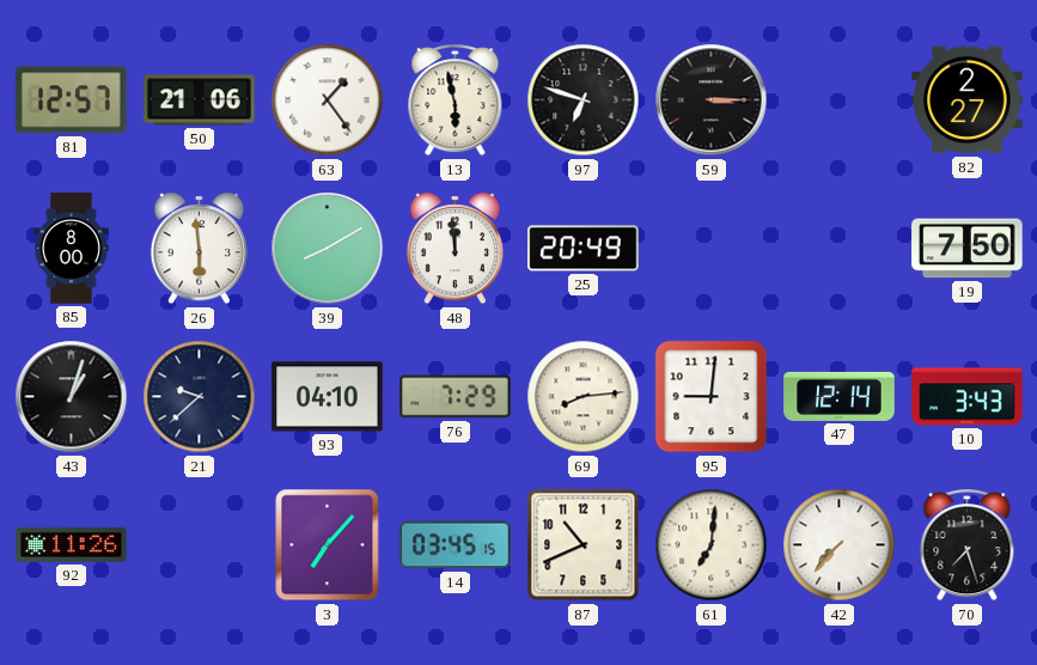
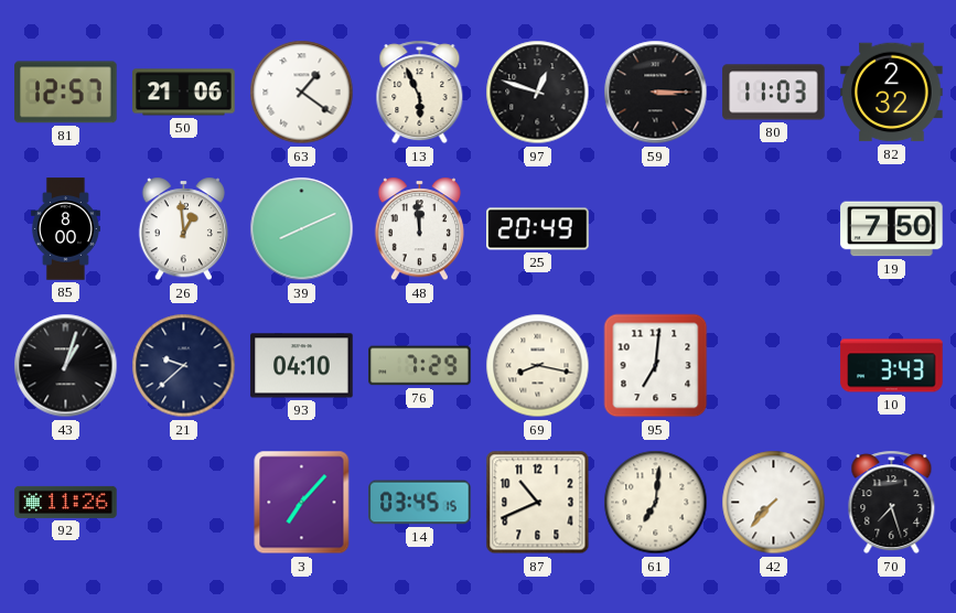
63: 1:24 -> 1:21
13: 5:58 -> 5:56
97: 6:48 -> 12:48
80: none -> 11:03
82: 2:27 -> 2:32
26: 5:59 -> 12:59
39: 8:10 -> 8:11
69: 8:14 -> 8:17
95: 9:01 -> 7:01
47: 12:14 -> none
